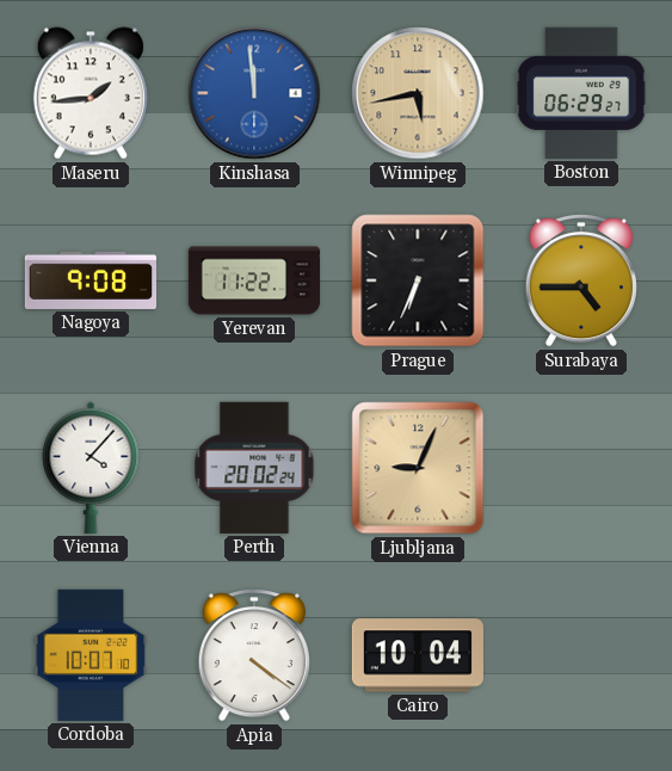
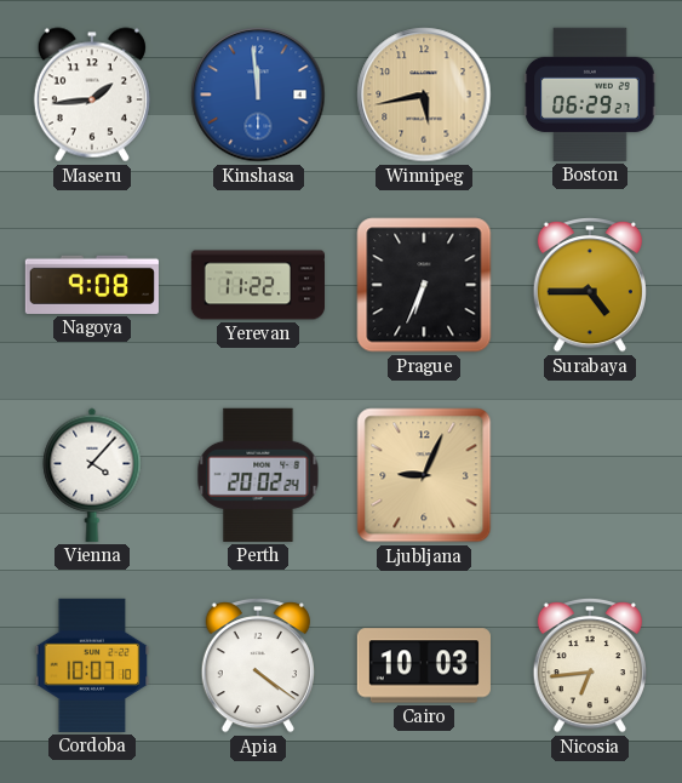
Cairo: 10:04 -> 10:03
Nicosia: none -> 6:44
